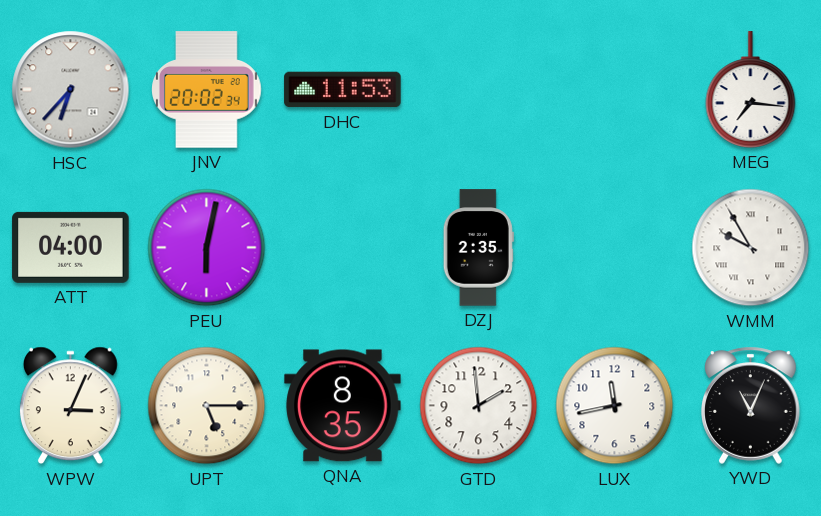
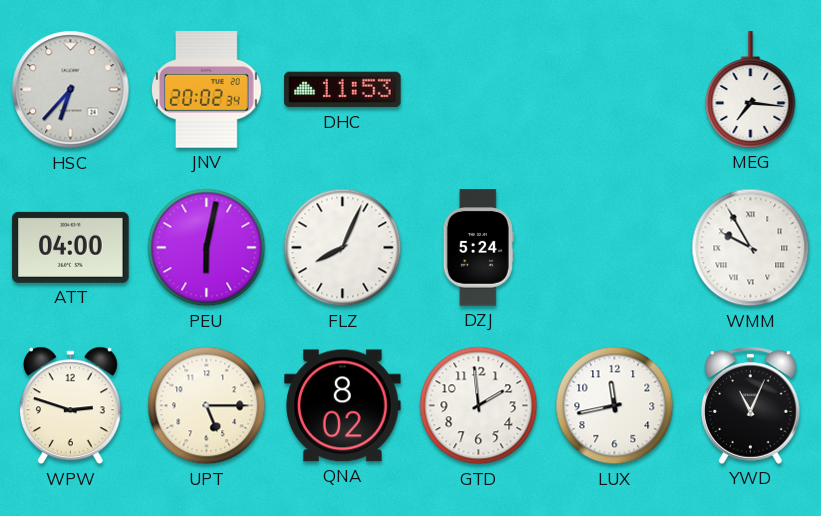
FLZ: none -> 8:04
DZJ: 2:35 -> 5:24
WPW: 3:04 -> 2:48
QNA: 8:35 -> 8:02
